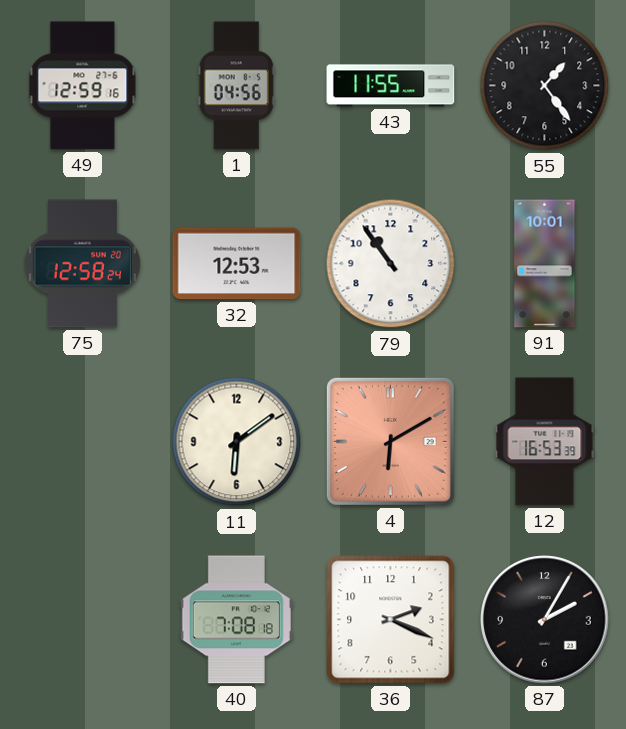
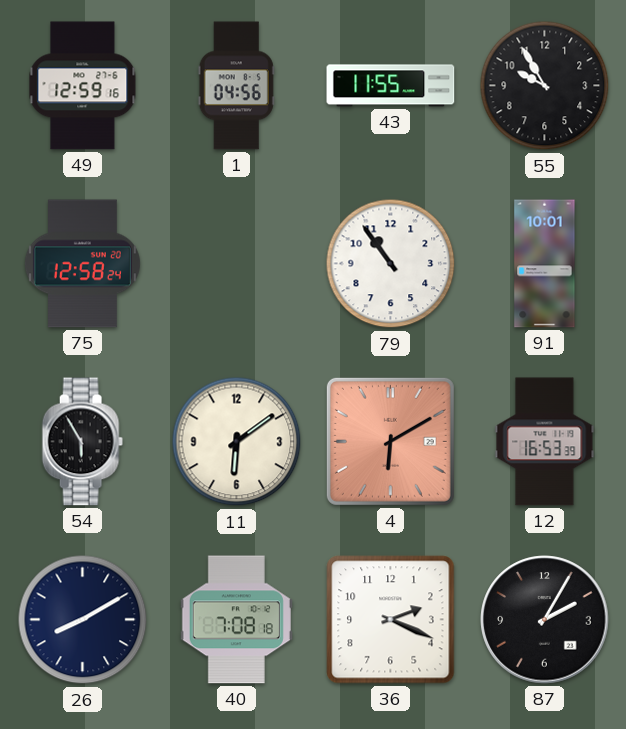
55: 1:24 -> 9:55
32: 12:53 -> none
54: none -> 5:55
26: none -> 8:10
